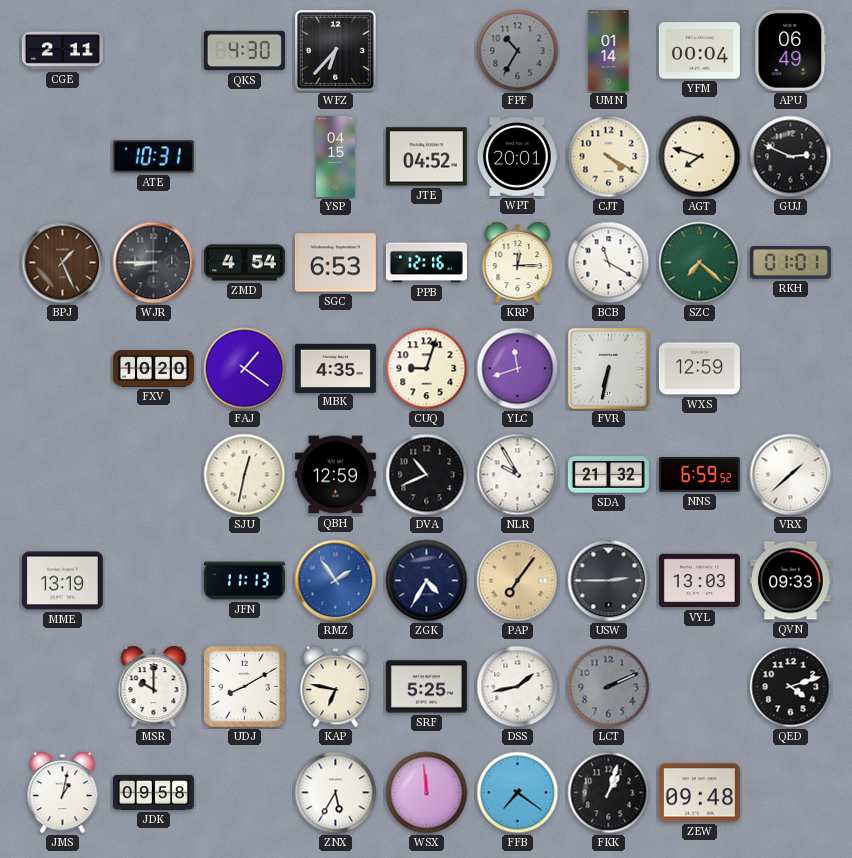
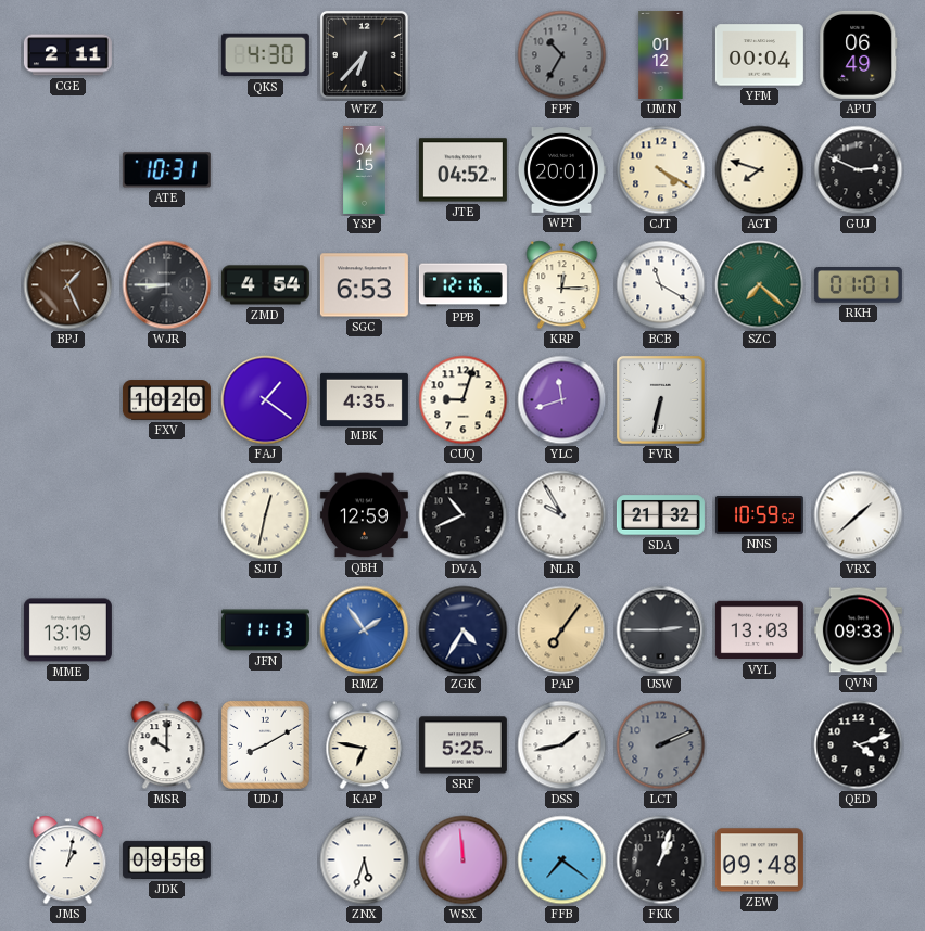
UMN: 01:14 -> 01:12
WXS: 12:59 -> none
NNS: 6:59 -> 10:59
ZNX: 5:35 -> 5:33
